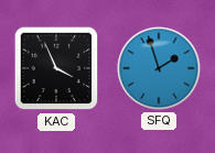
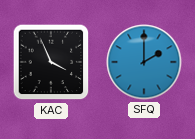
SFQ: 1:57 -> 2:00
